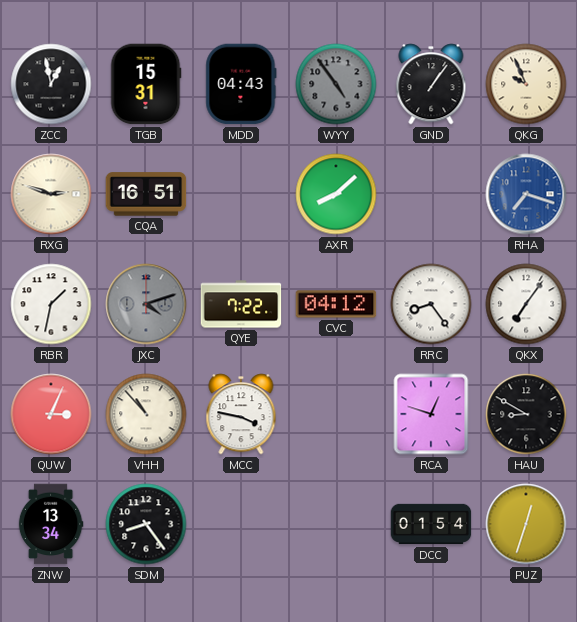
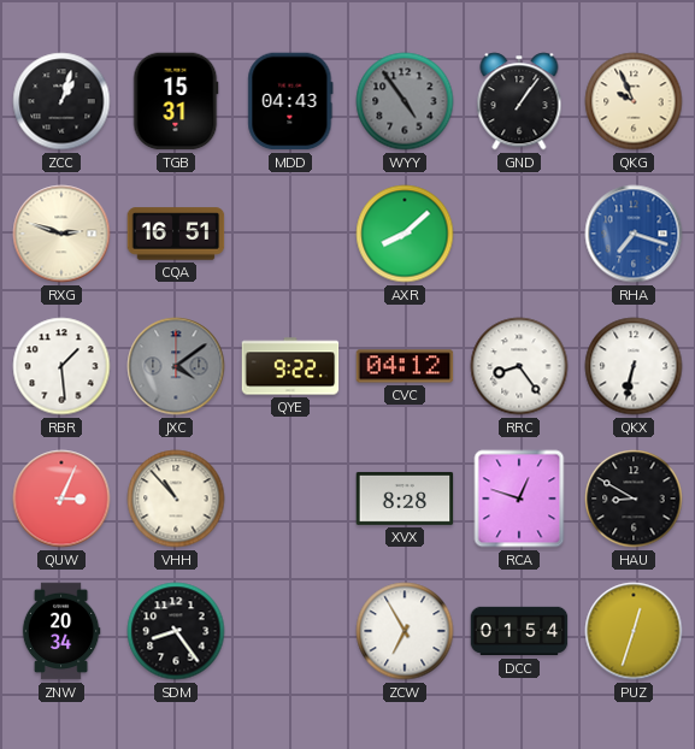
ZCC: 12:58 -> 1:03
RBR: 1:32 -> 1:29
JXC: 4:12 -> 4:09
QYE: 7:22 -> 9:22
QKX: 7:06 -> 6:32
MCC: 3:47 -> none
XVX: none -> 8:28
ZNW: 13:34 -> 20:34
ZCW: none -> 6:55
